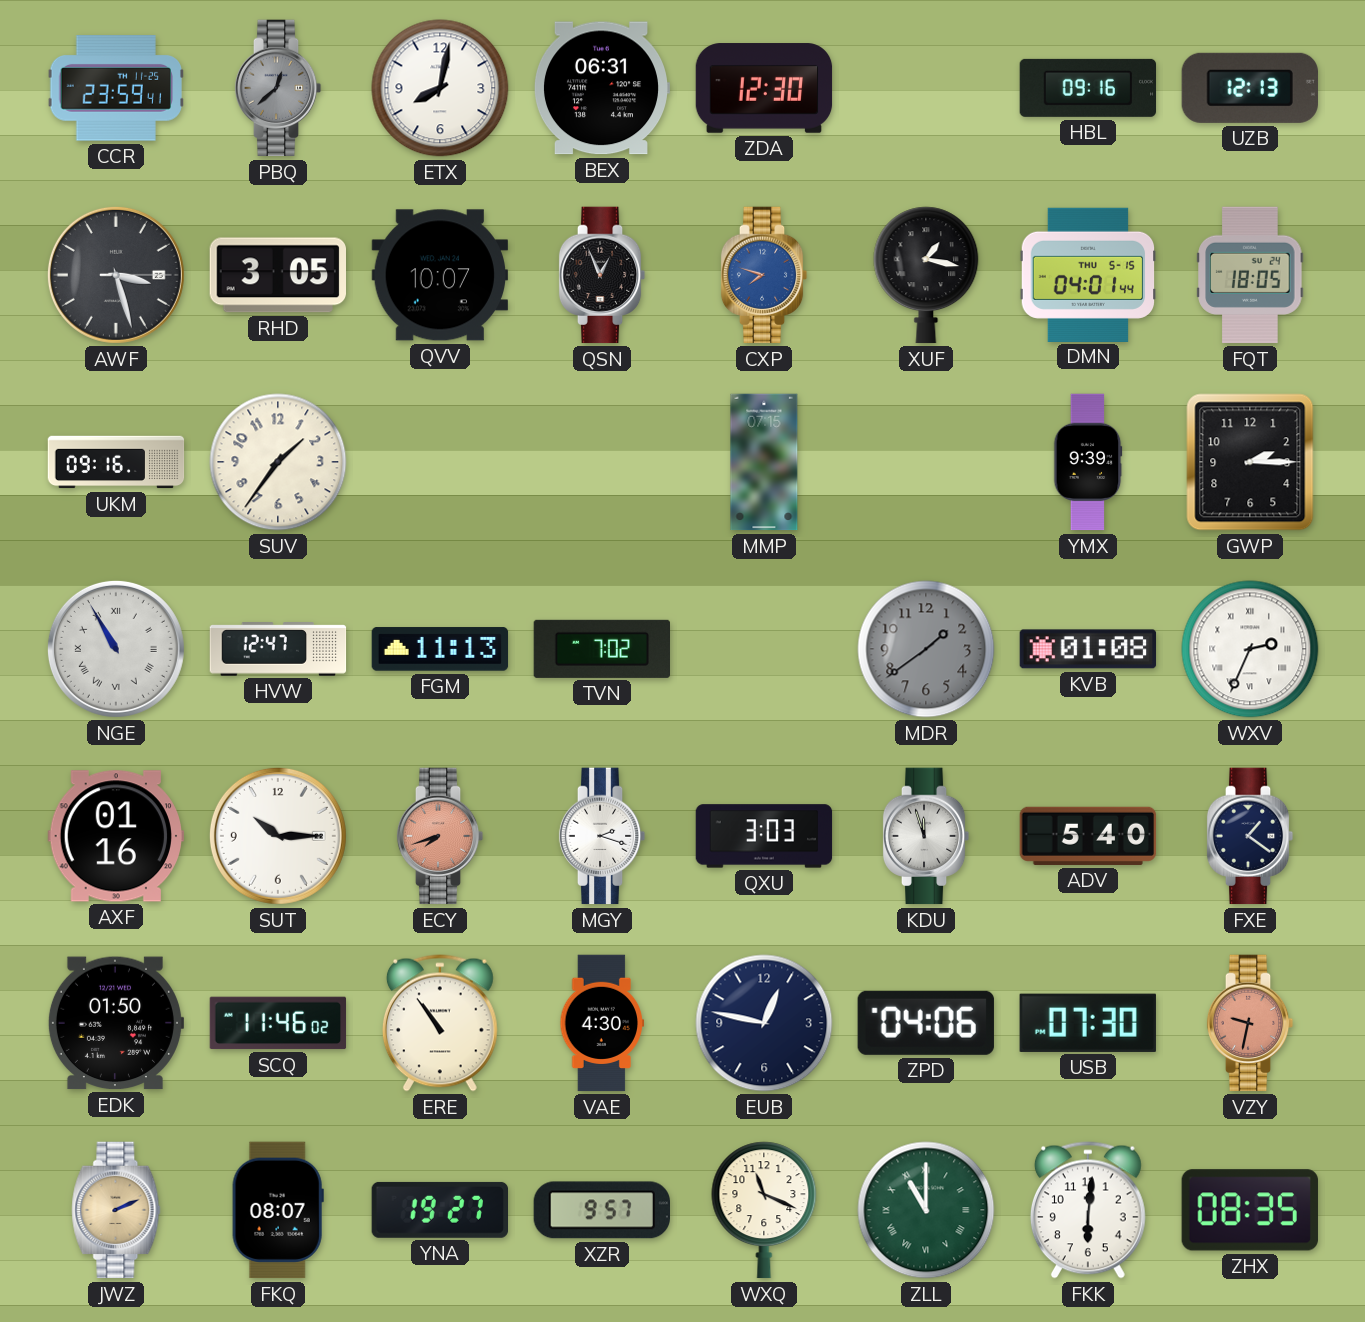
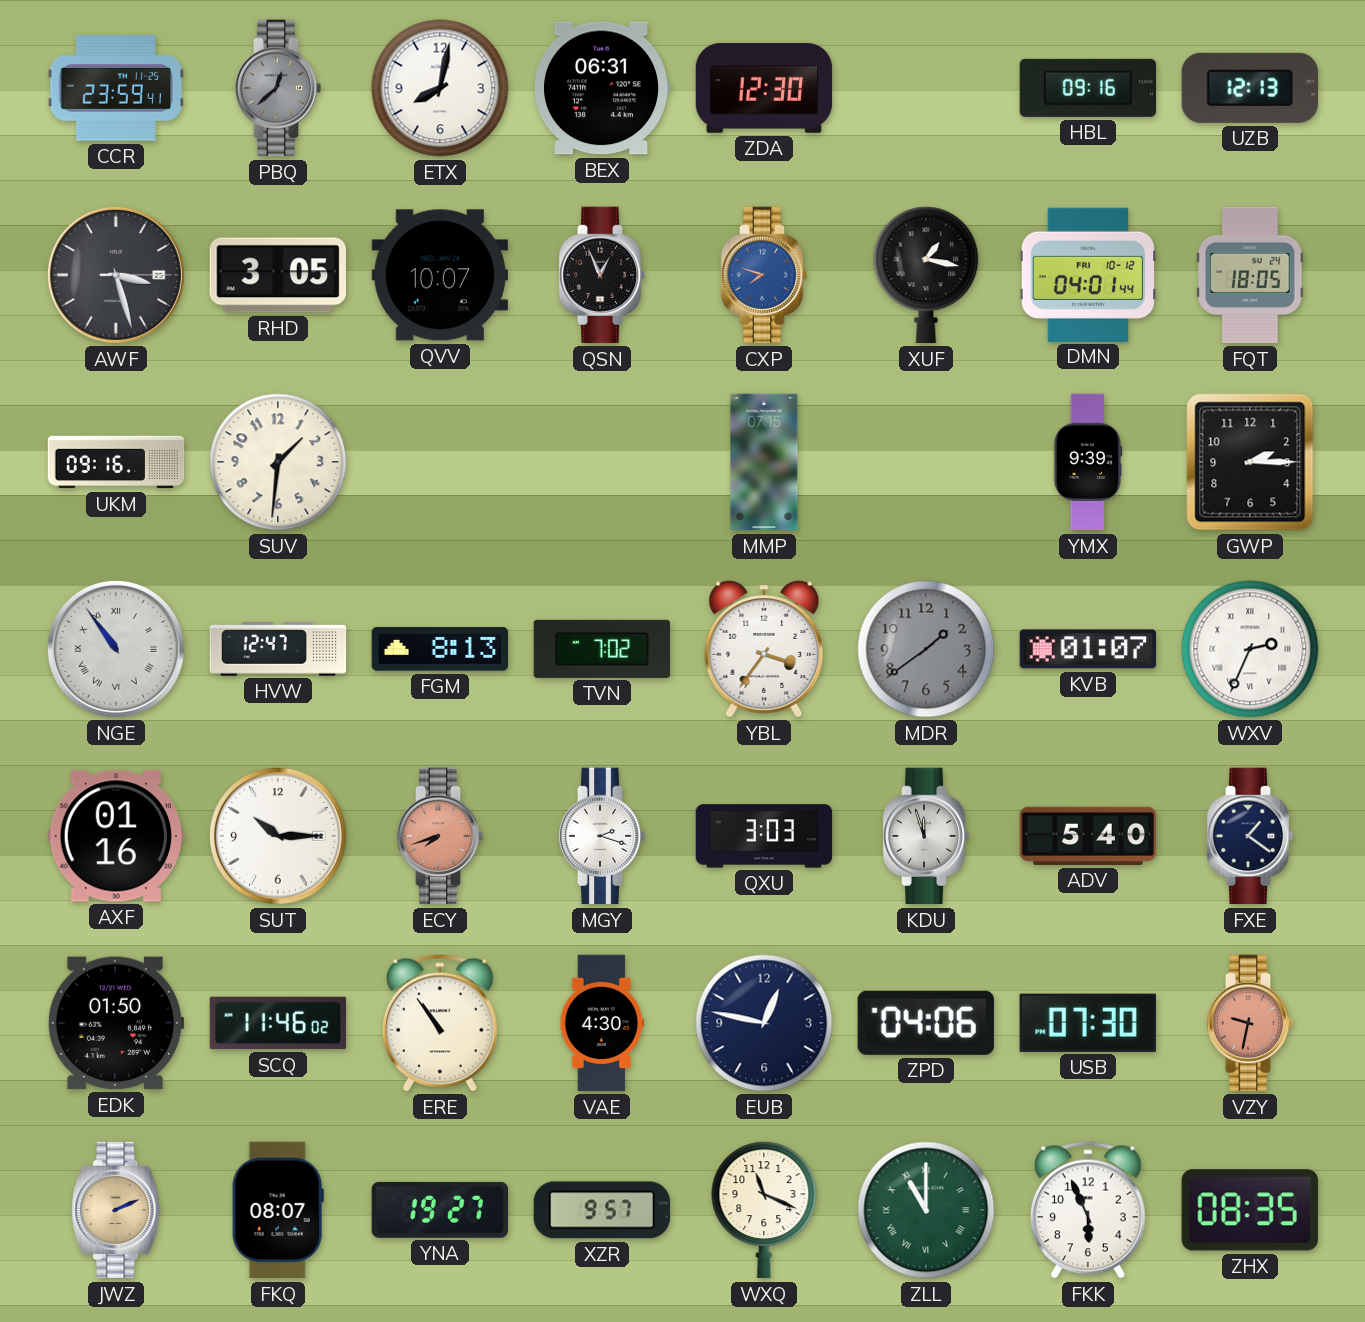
DMN date: THU 5-15 -> FRI 10-12
SUV: 1:36 -> 1:31
NGE: 10:55 -> 10:54
FGM: 11:13 -> 8:13
YBL: none -> 3:36
KVB: 01:08 -> 01:07
FKK: 6:01 -> 5:56
